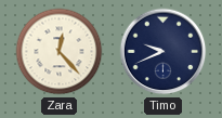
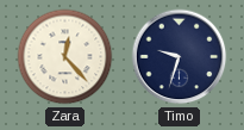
Timo: 9:41 -> 9:33
